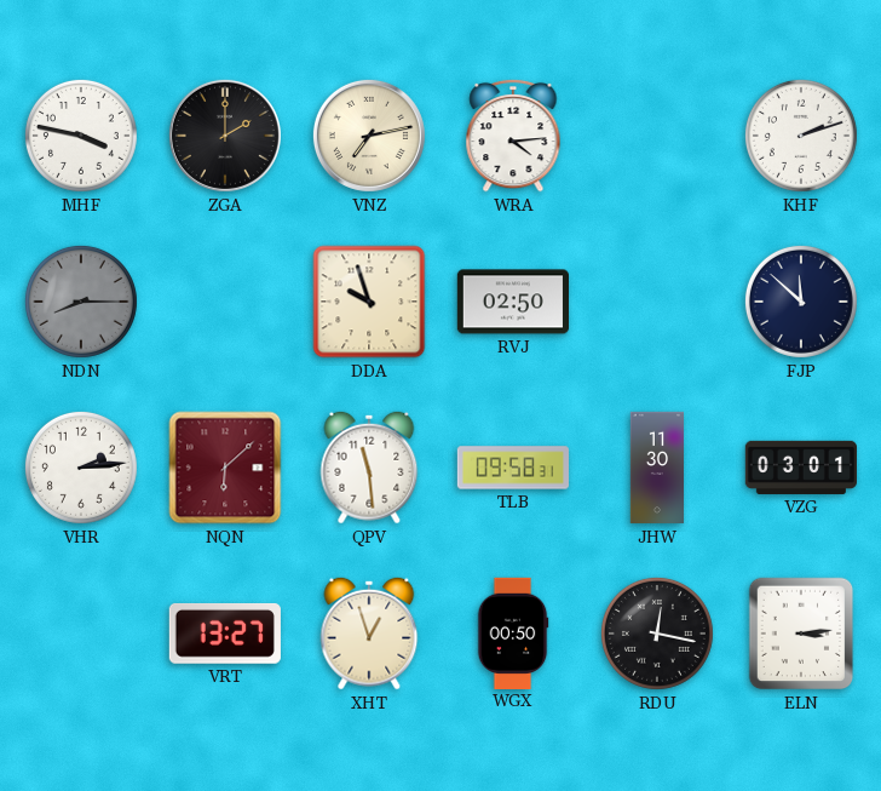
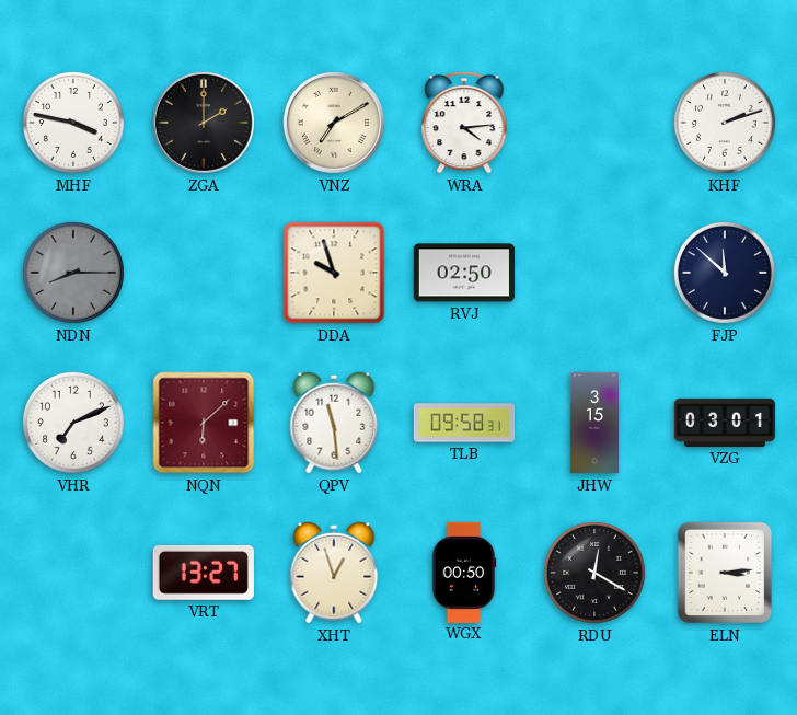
VNZ: 7:13 -> 7:10
VHR: 2:14 -> 7:11
JHW: 11:30 -> 3:15
RDU: 12:17 -> 12:20
